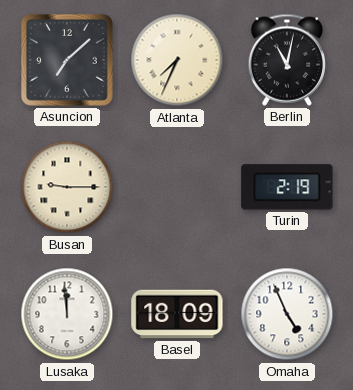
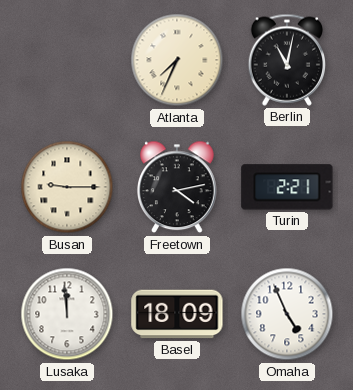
Asuncion: 7:08 -> none
Freetown: none -> 4:13
Turin: 2:19 -> 2:21
